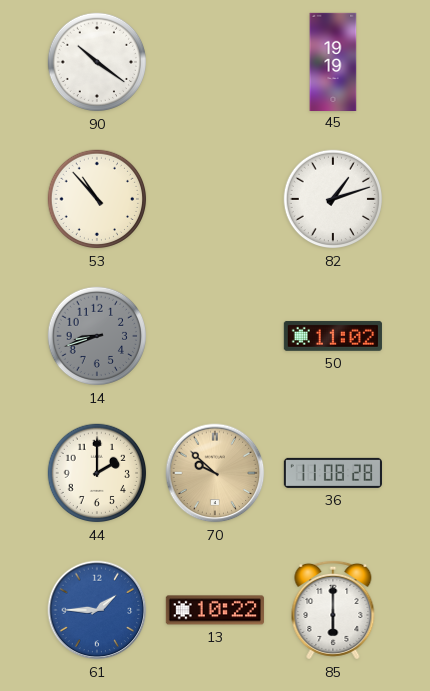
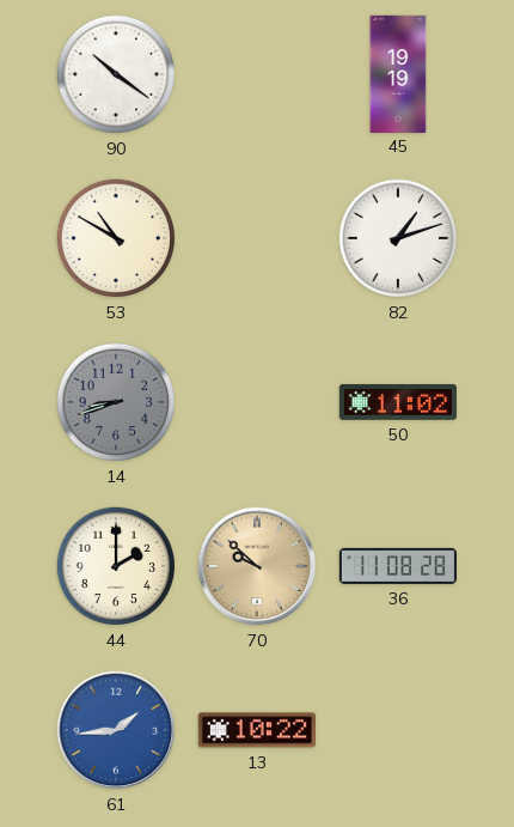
53: 10:53 -> 10:50
61: 1:45 -> 1:44
85: 6:00 -> none
